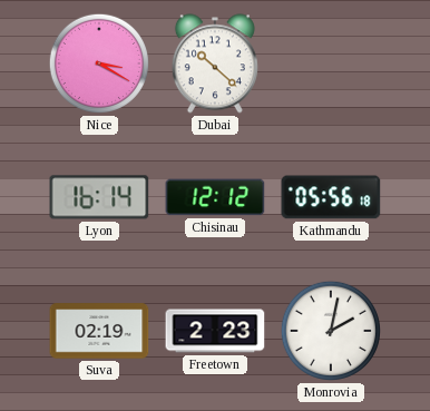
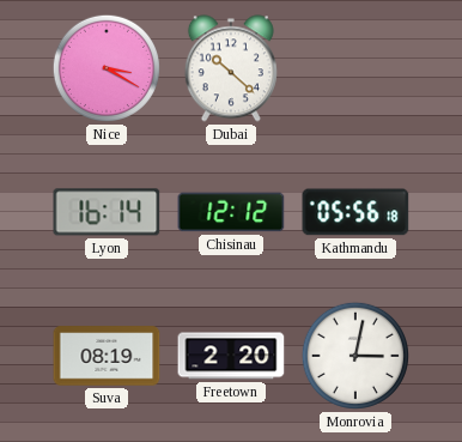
Suva: 02:19 -> 08:19
Freetown: 2:23 -> 2:20
Monrovia: 2:02 -> 3:02
